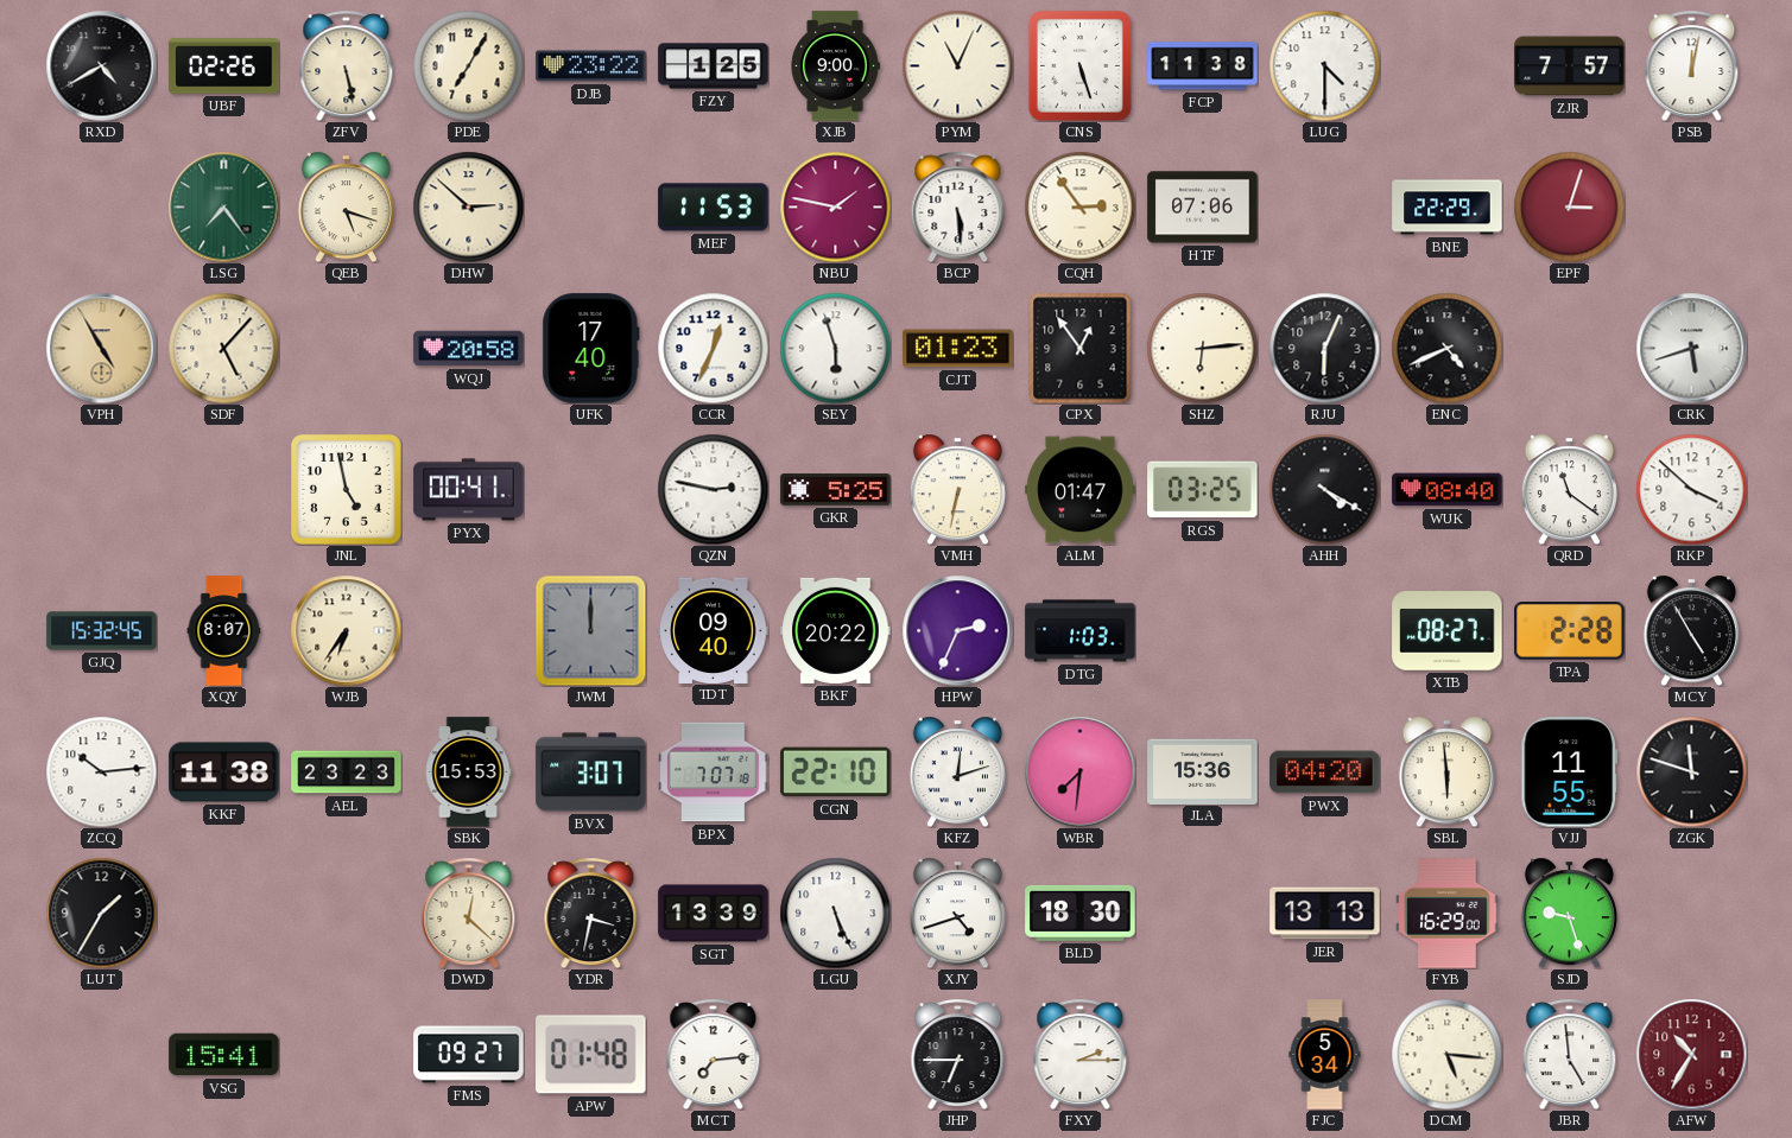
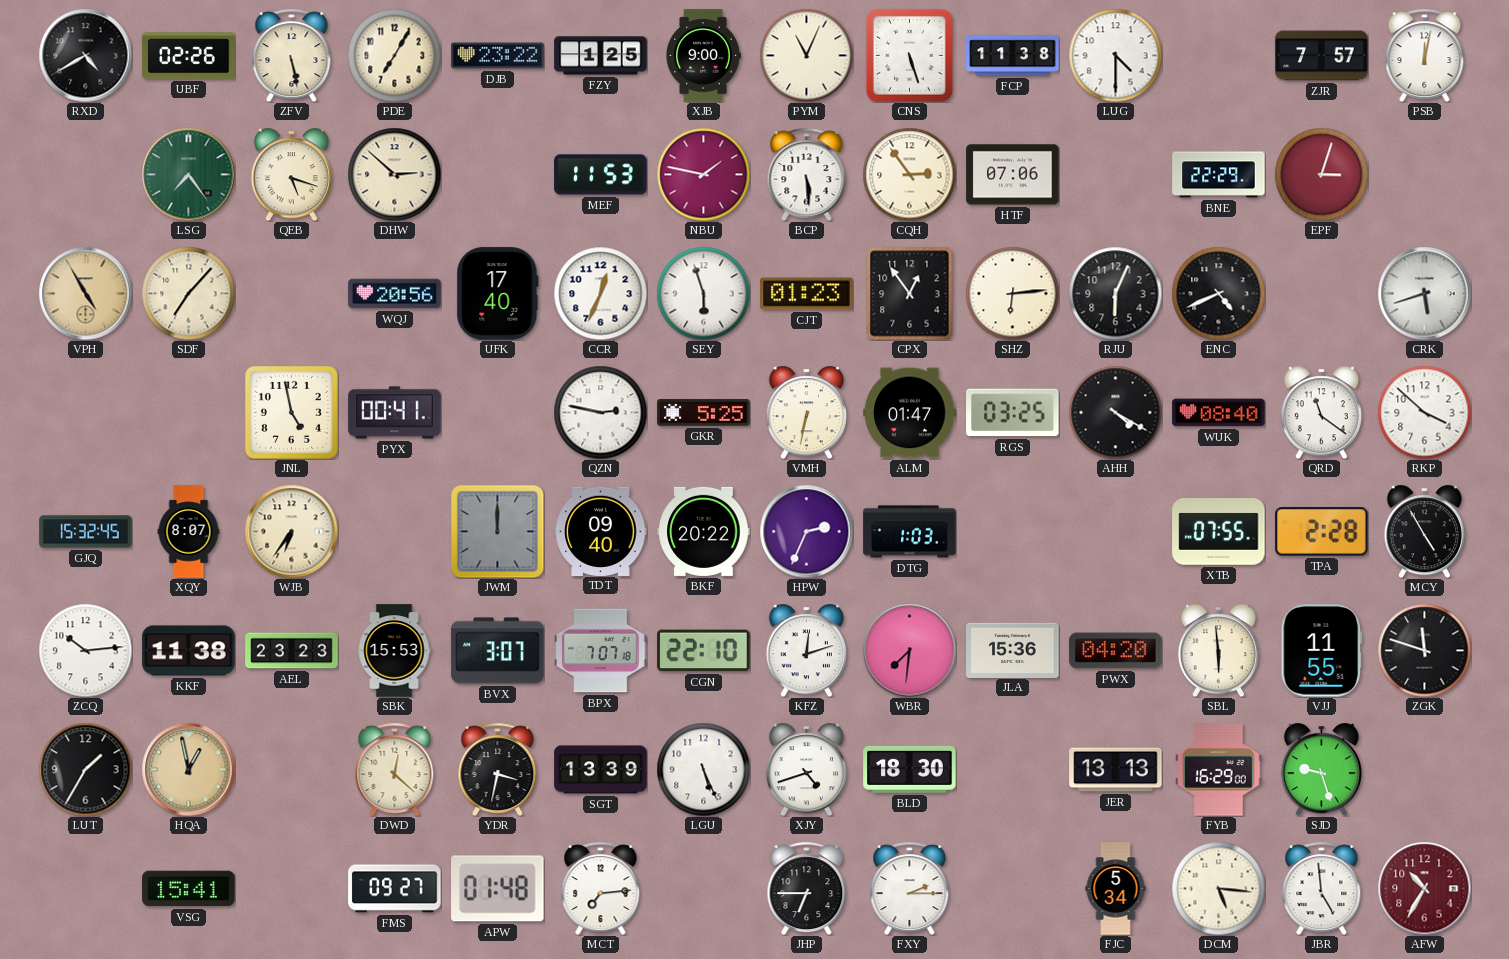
SDF: 5:07 -> 7:07
WQJ: 20:58 -> 20:56
XTB: 08:27 -> 07:55
HQA: none -> 12:58
